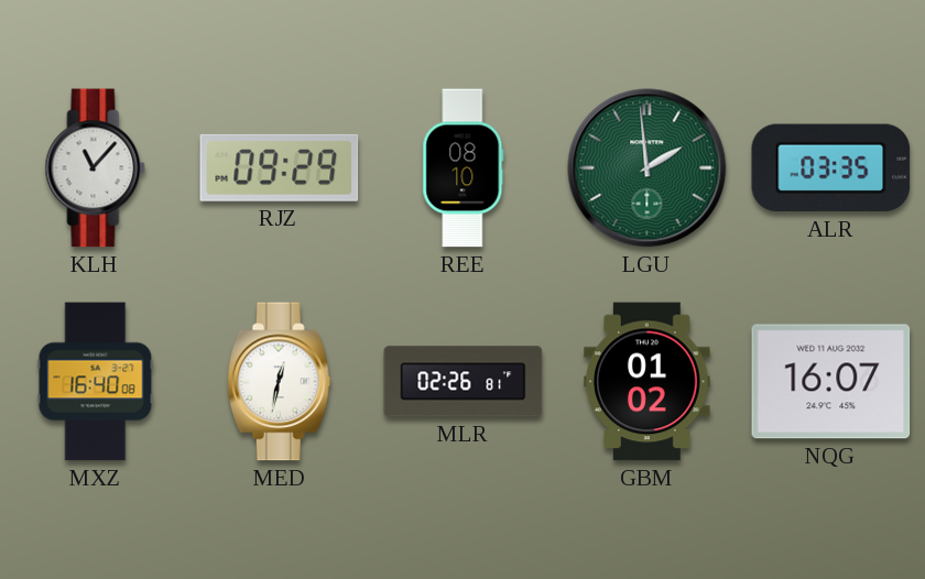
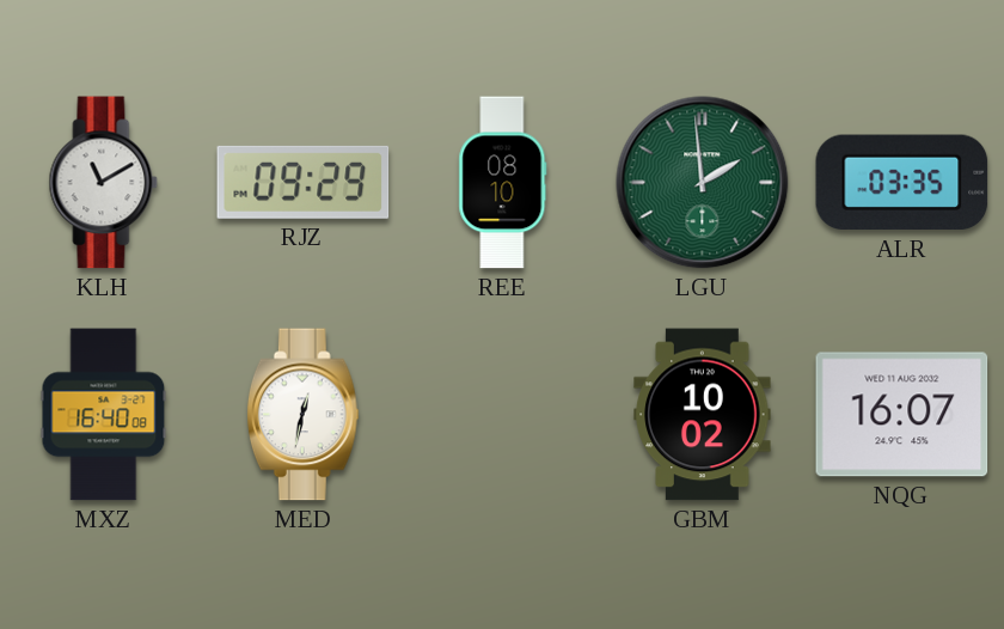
KLH: 11:07 -> 11:10
MLR: 02:26 -> none
GBM: 01:02 -> 10:02
